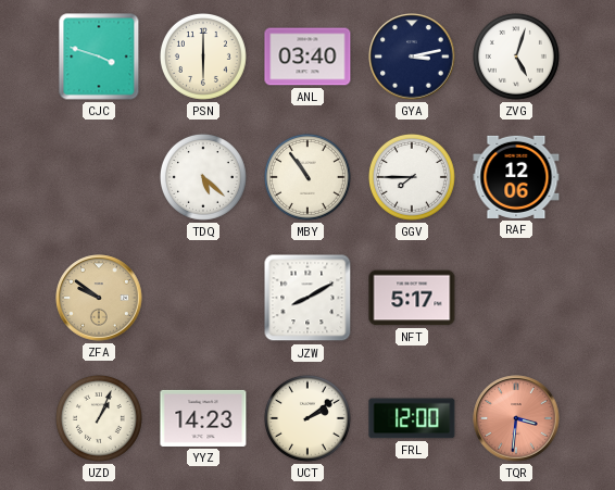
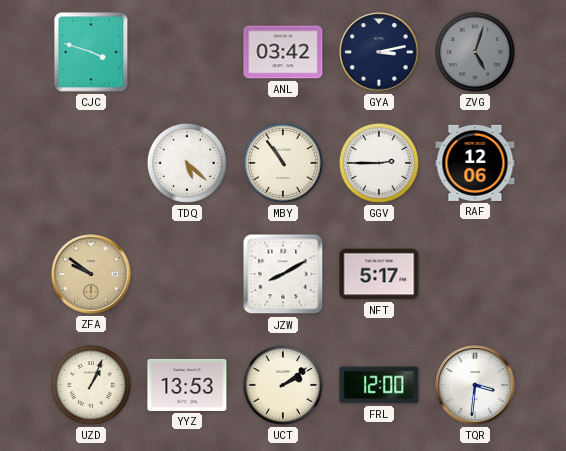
PSN: 6:00 -> none
ANL: 03:40 -> 03:42
ZVG dial: white -> grey
GGV: 7:45 -> 2:45
YYZ: 14:23 -> 13:53
TQR dial: salmon -> white
